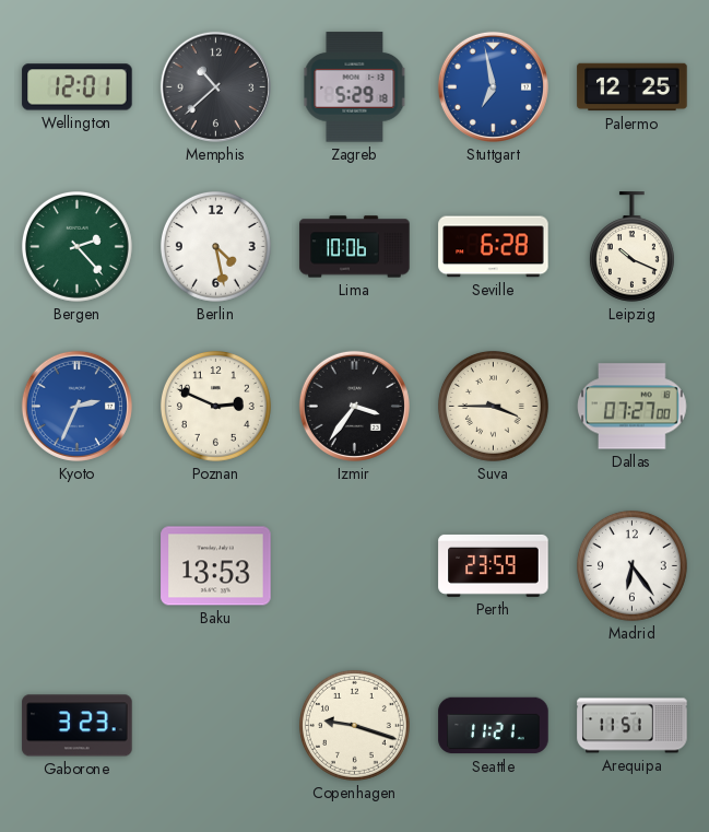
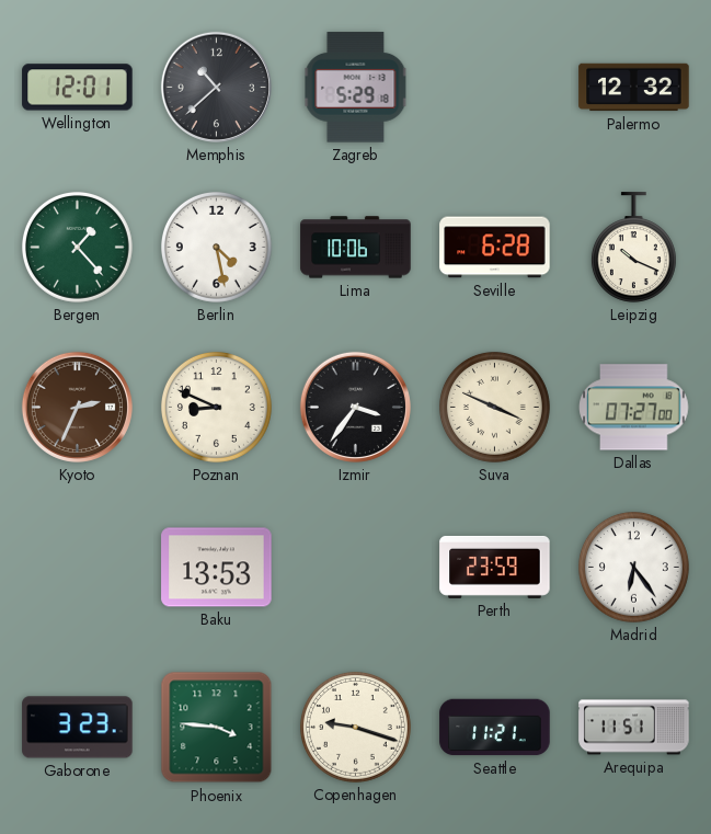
Stuttgart: 6:58 -> none
Palermo: 12:25 -> 12:32
Bergen: 2:23 -> 1:23
Kyoto dial: blue -> brown
Poznan: 2:49 -> 8:49
Suva: 3:45 -> 3:49
Phoenix: none -> 3:46
